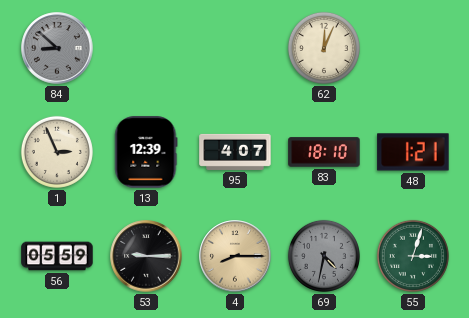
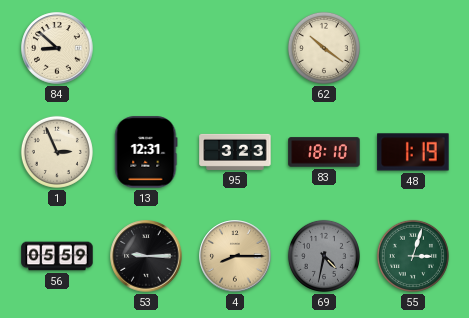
84 dial: grey -> cream
62: 12:04 -> 10:21
13: 12:39 -> 12:31
95: 4:07 -> 3:23
48: 1:21 -> 1:19
